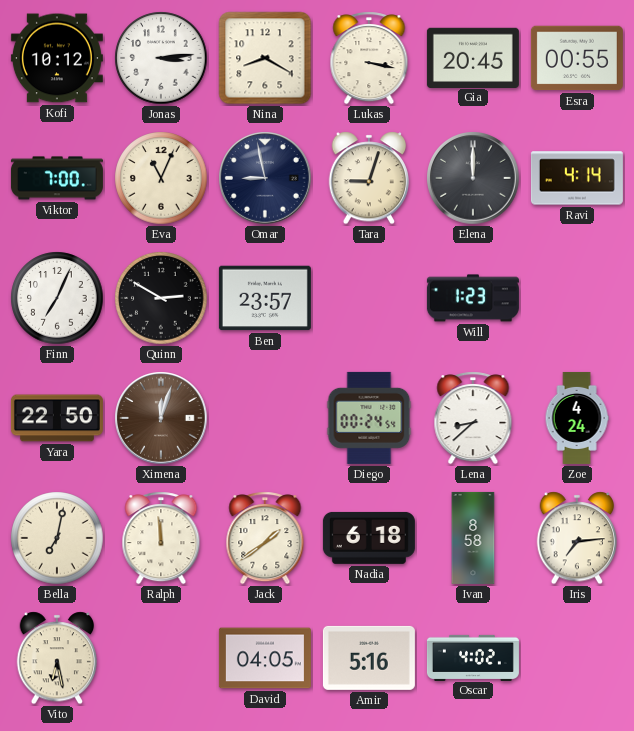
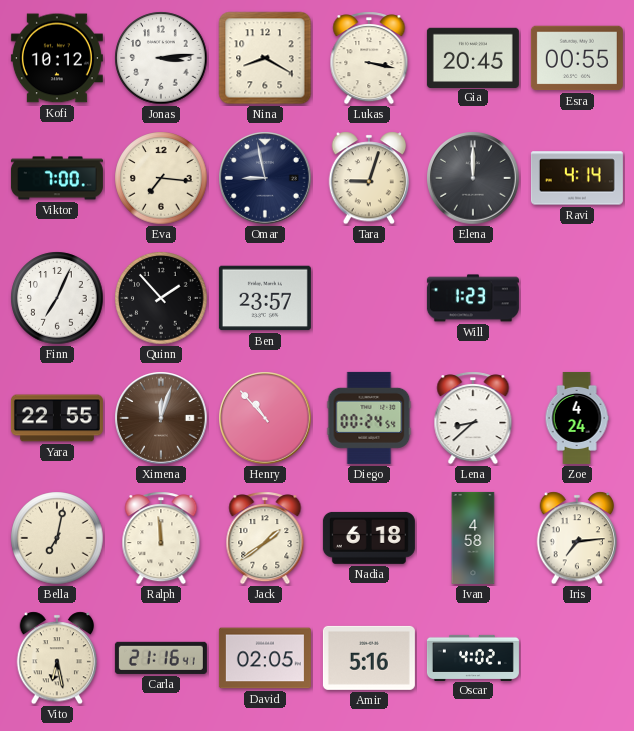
Eva: 11:04 -> 7:16
Quinn: 2:50 -> 1:53
Yara: 22:50 -> 22:55
Henry: none -> 10:53
Ivan: 8:58 -> 4:58
Carla: none -> 21:16
David: 04:05 -> 02:05
